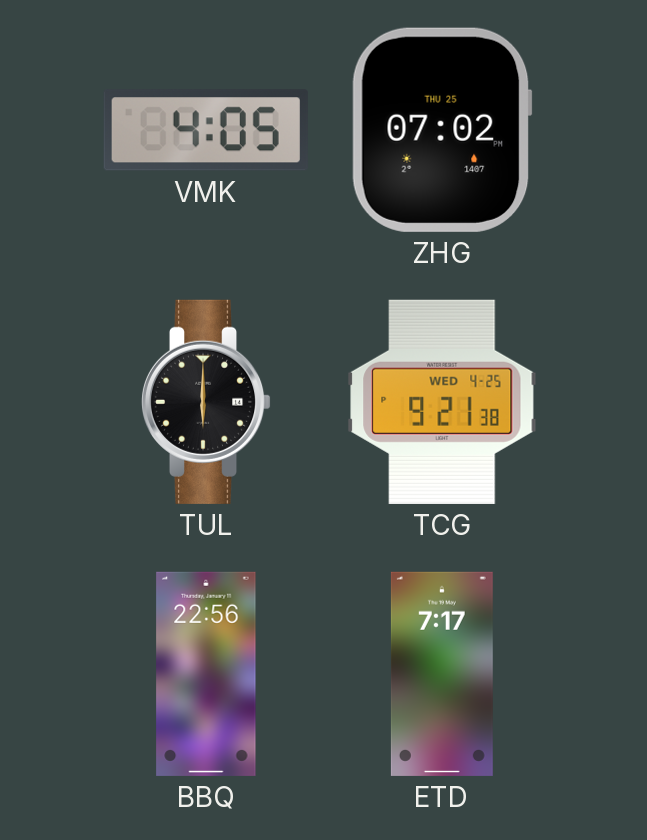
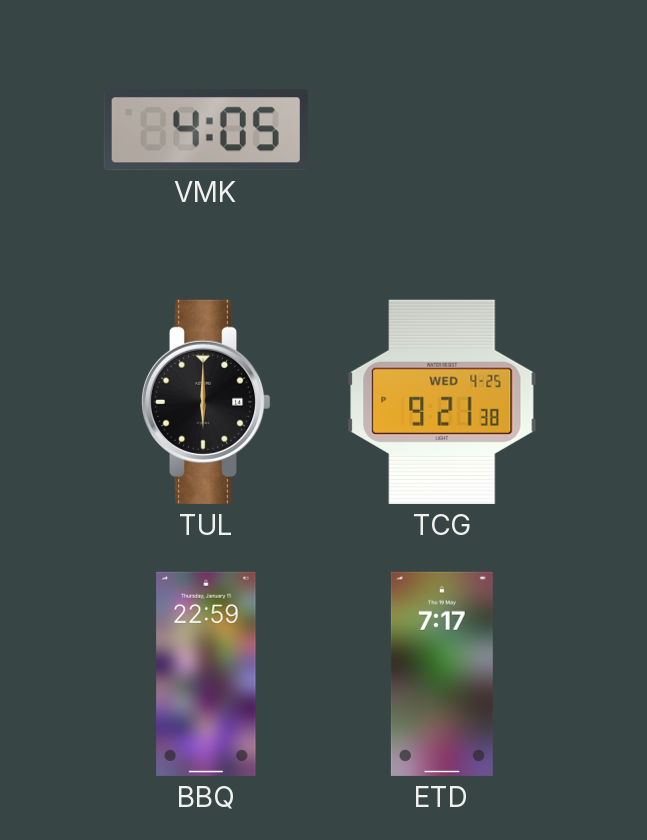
ZHG: 07:02 -> none
BBQ: 22:56 -> 22:59
